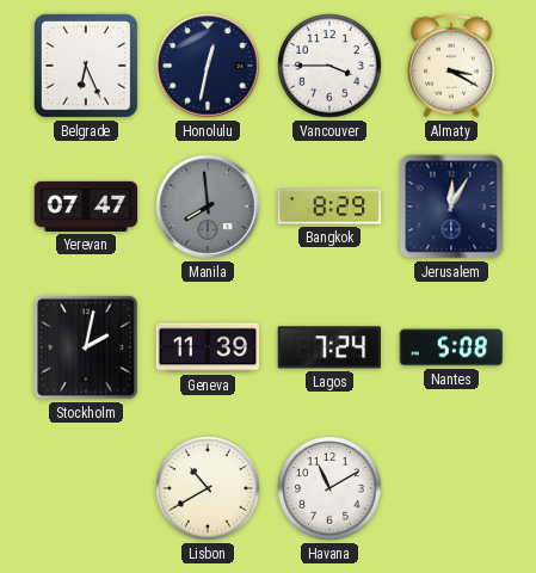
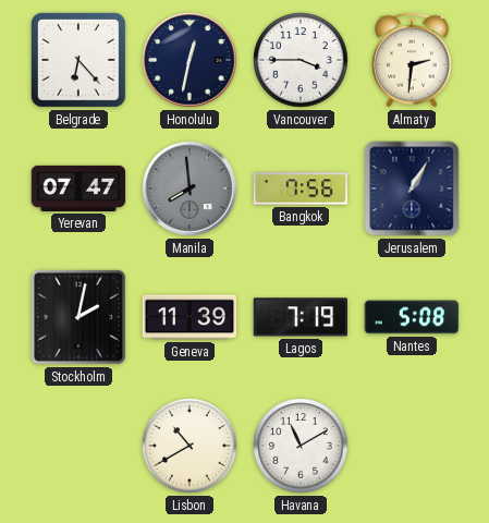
Belgrade: 6:26 -> 6:23
Almaty: 3:20 -> 2:31
Bangkok: 8:29 -> 7:56
Jerusalem: 12:05 -> 1:05
Lagos: 7:24 -> 7:19
